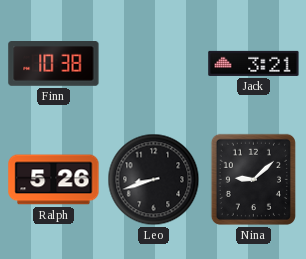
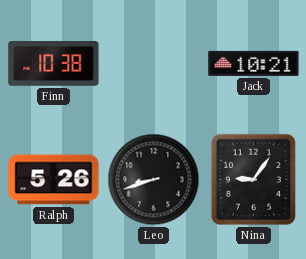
Jack: 3:21 -> 10:21
Nina: 9:08 -> 9:06
